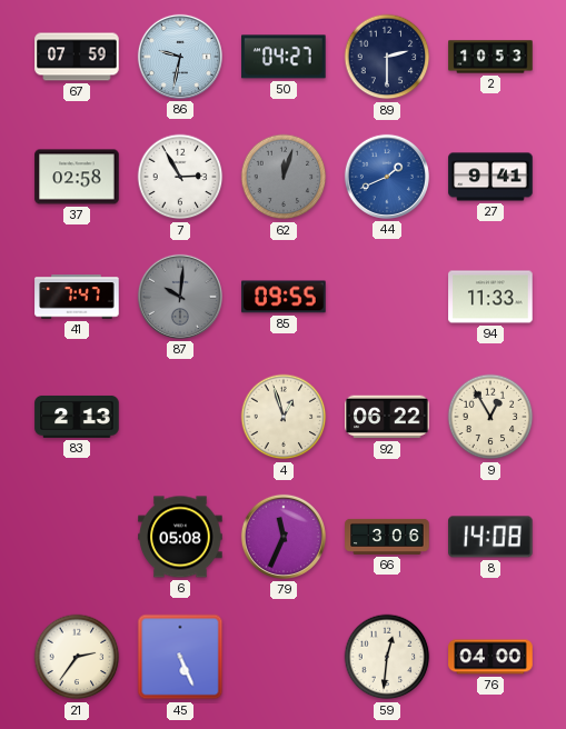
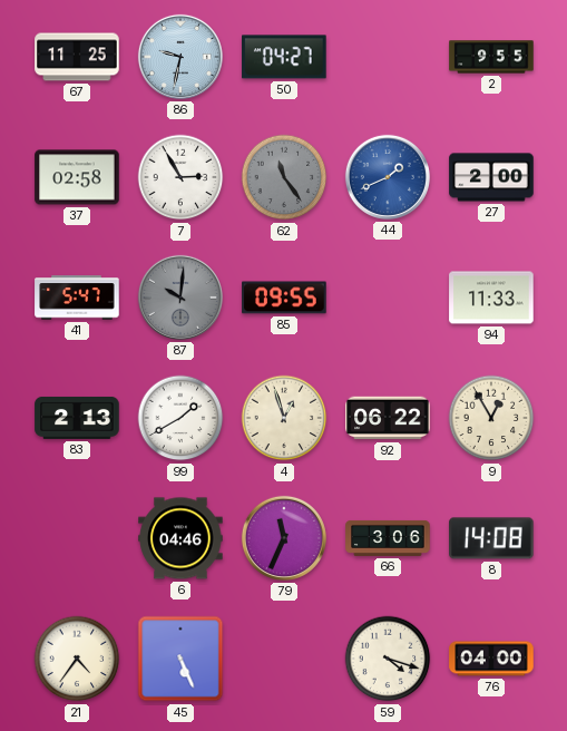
67: 07:59 -> 11:25
89: 2:30 -> none
2: 10:53 -> 9:55
62: 12:03 -> 11:24
27: 9:41 -> 2:00
41: 7:47 -> 5:47
99: none -> 1:40
6: 05:08 -> 04:46
21: 2:36 -> 4:36
59: 12:31 -> 4:18
